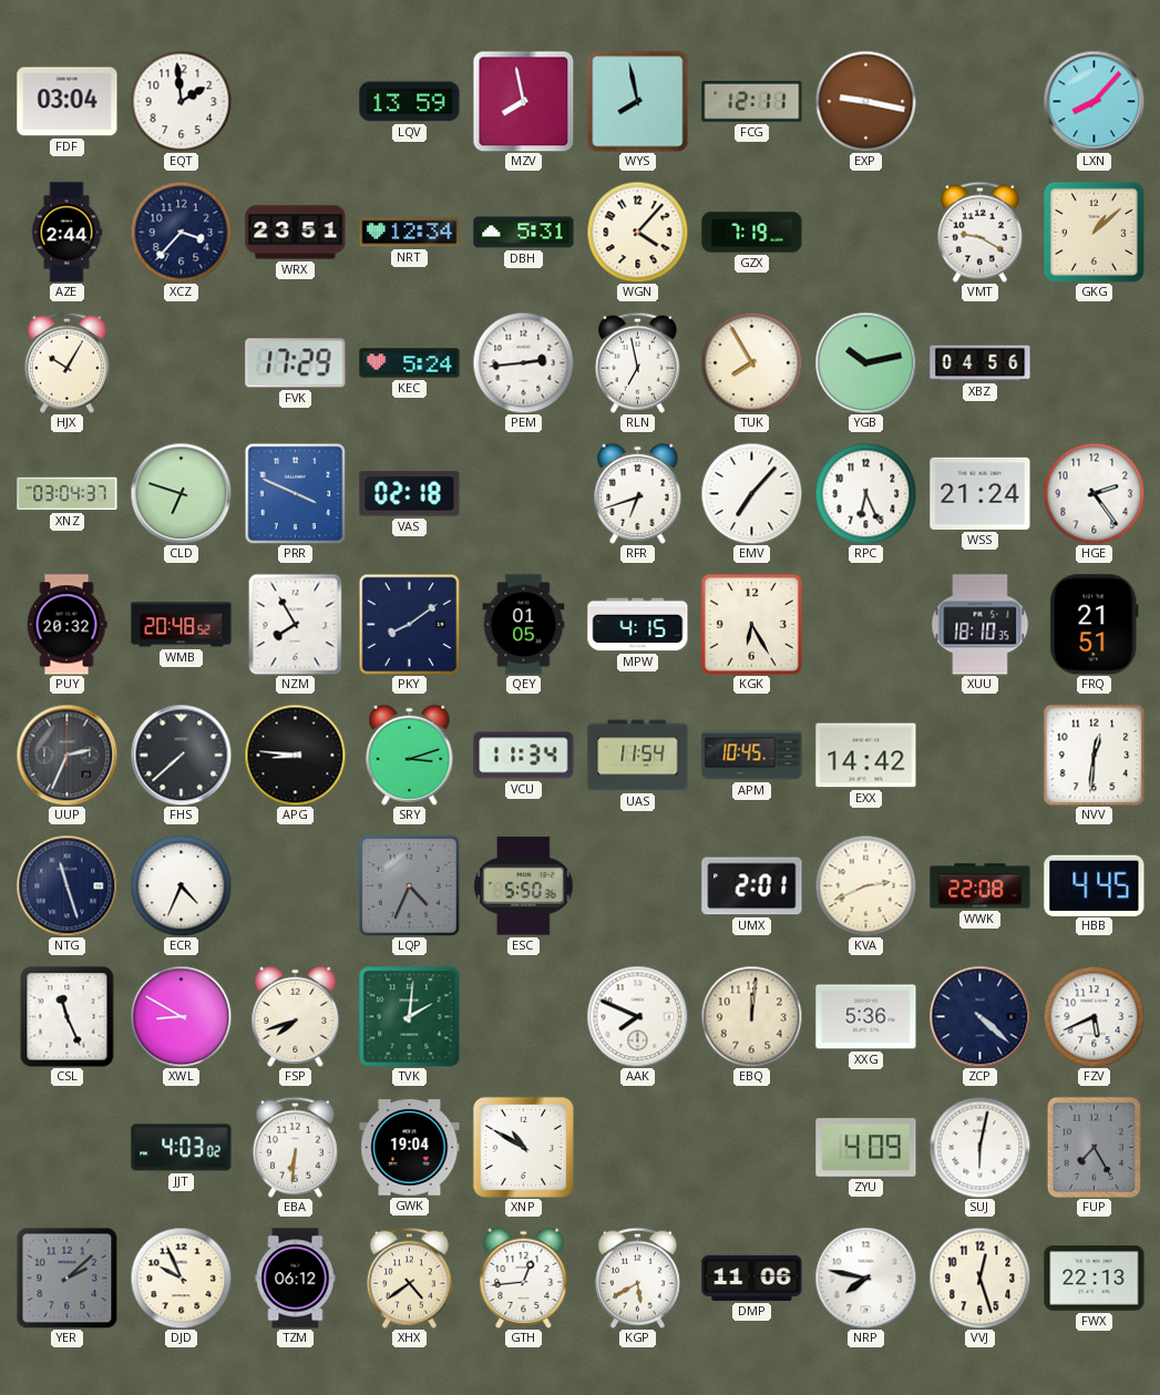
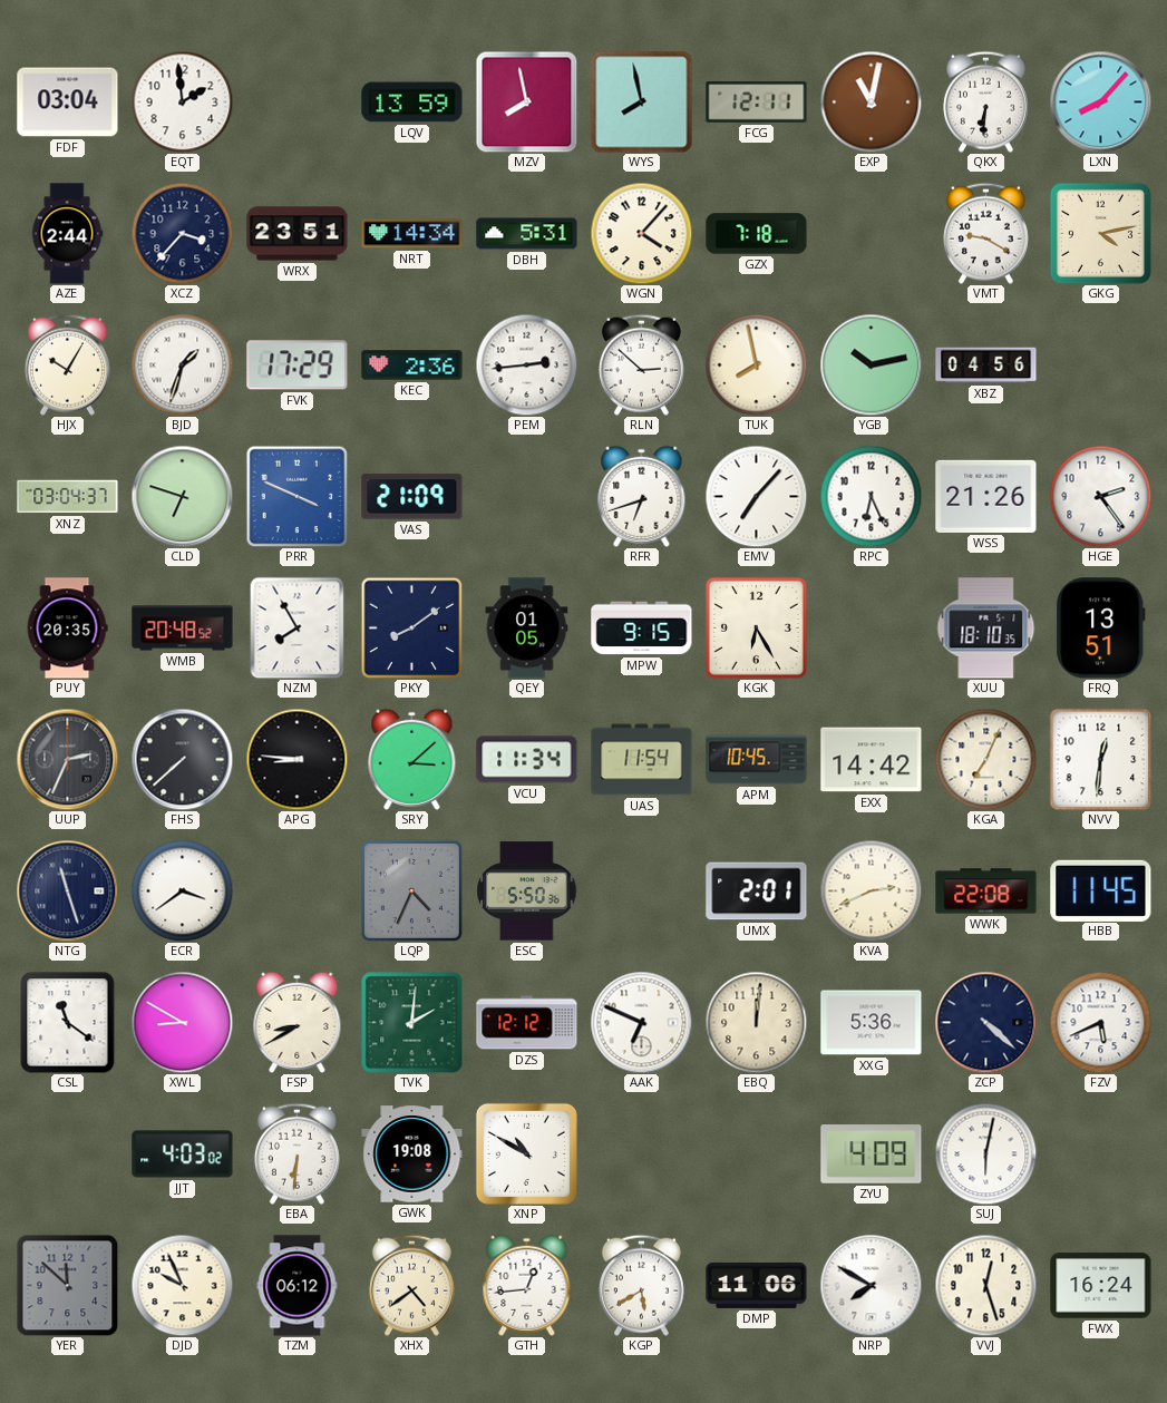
EXP: 9:17 -> 11:02
QKX: none -> 6:31
NRT: 12:34 -> 14:34
GZX: 7:19 -> 7:18
GKG: 1:08 -> 4:13
BJD: none -> 1:33
KEC: 5:24 -> 2:36
RLN: 6:58 -> 2:52
TUK: 7:55 -> 7:58
VAS: 02:18 -> 21:09
WSS: 21:24 -> 21:26
PUY: 20:32 -> 20:35
MPW: 4:15 -> 9:15
FRQ: 21:51 -> 13:51
SRY: 3:12 -> 3:08
KGA: none -> 7:04
ECR: 4:34 -> 3:39
HBB: 4:45 -> 11:45
CSL: 11:26 -> 11:21
FSP: 7:42 -> 8:40
DZS: none -> 12:12
AAK: 7:49 -> 6:49
GWK: 19:04 -> 19:08
FUP: 7:25 -> none
YER: 2:08 -> 11:52
NRP: 7:47 -> 7:50
FWX: 22:13 -> 16:24
